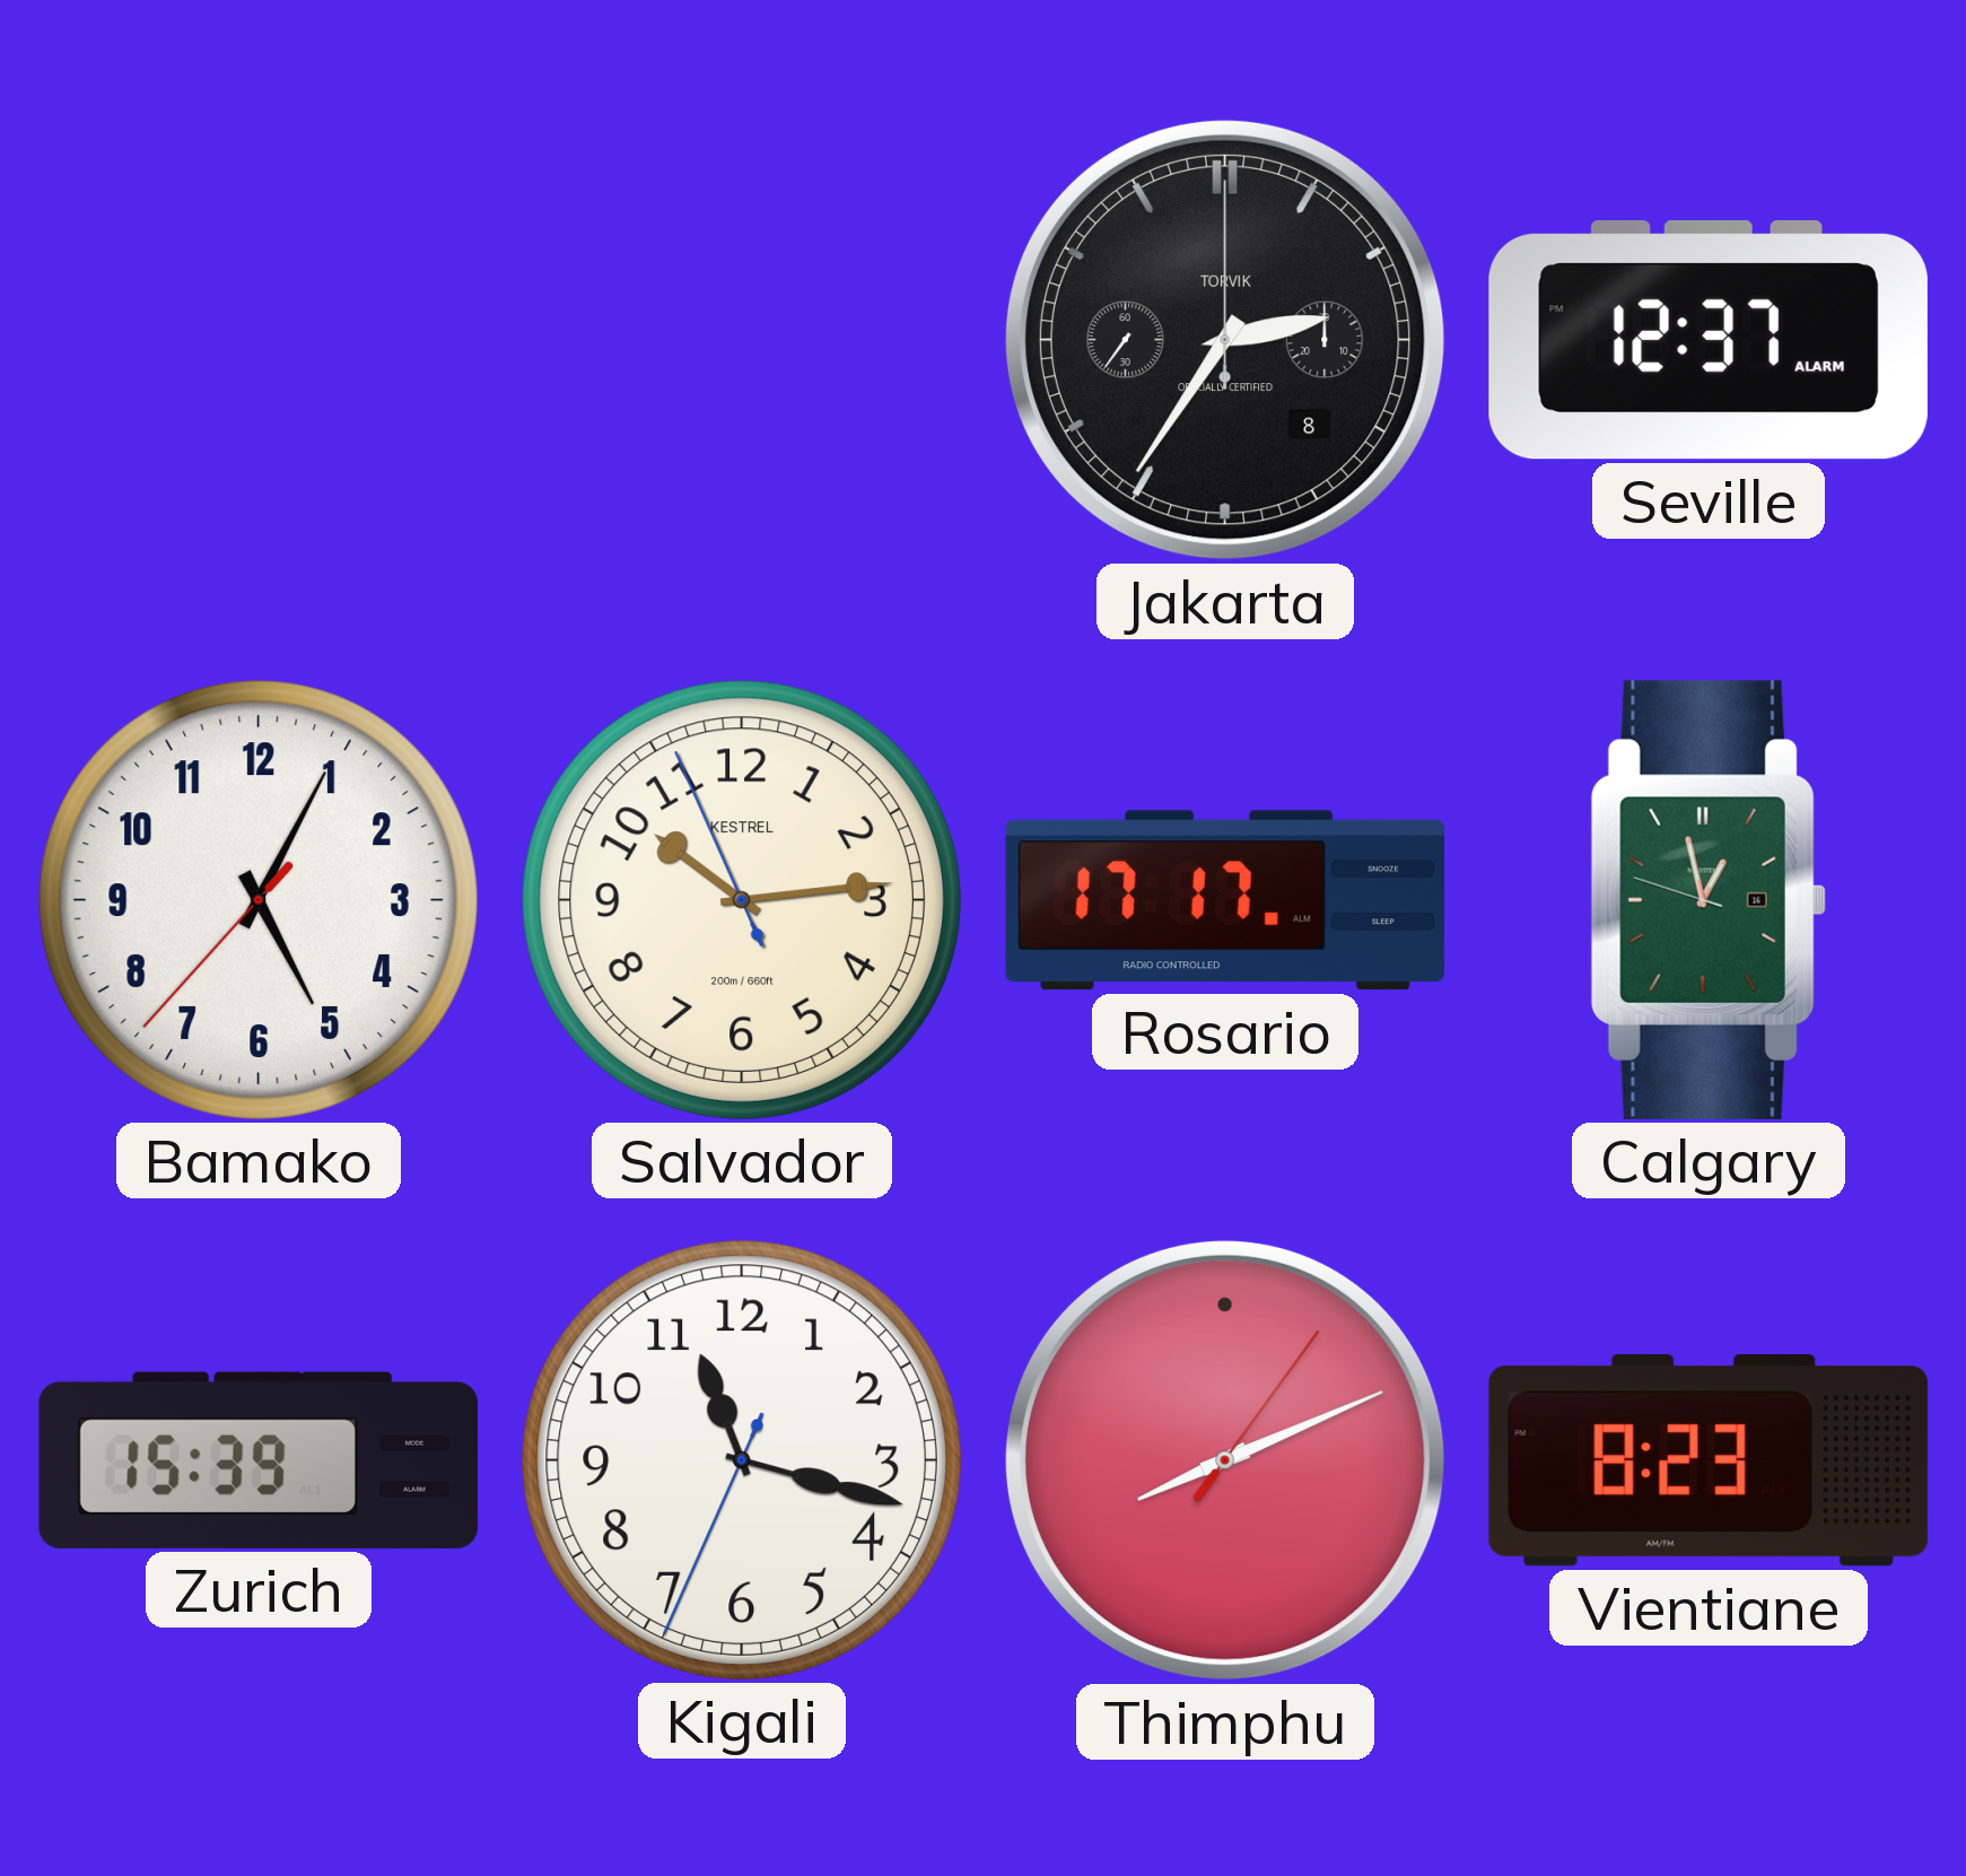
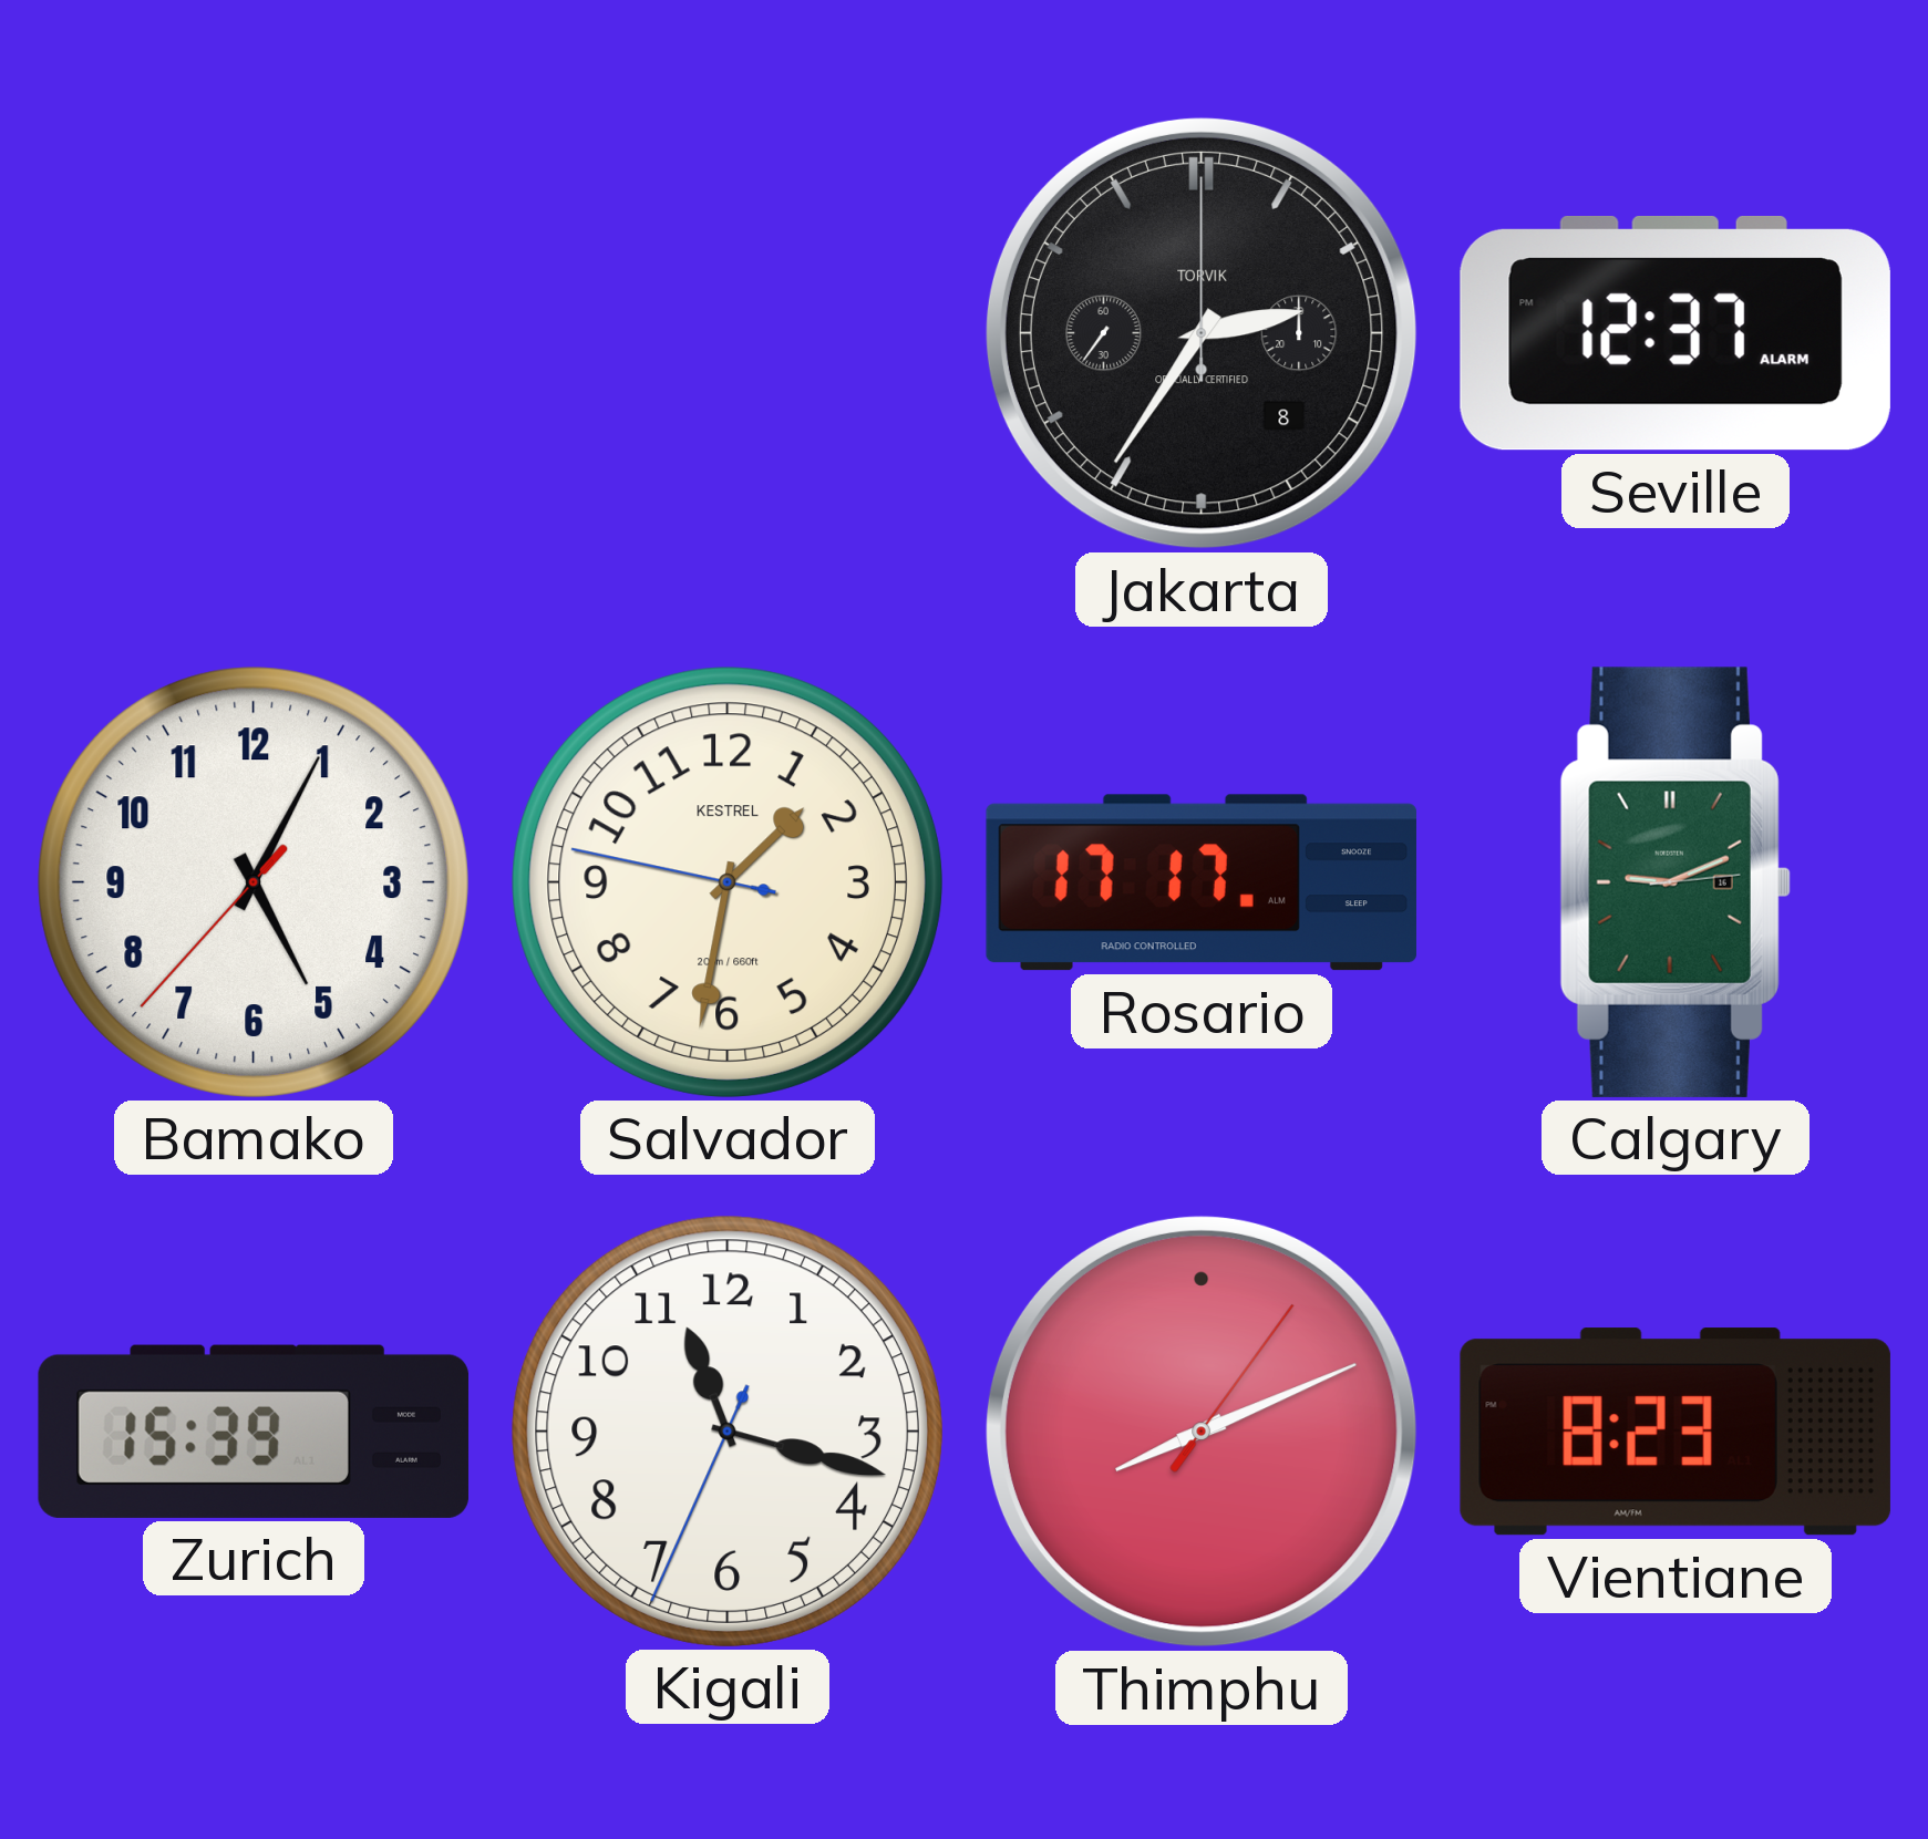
Salvador: 10:13 -> 1:31
Calgary: 12:57 -> 9:11
